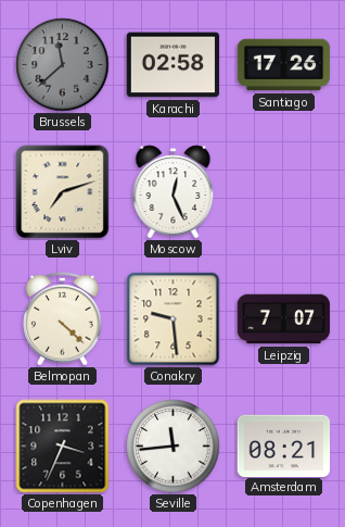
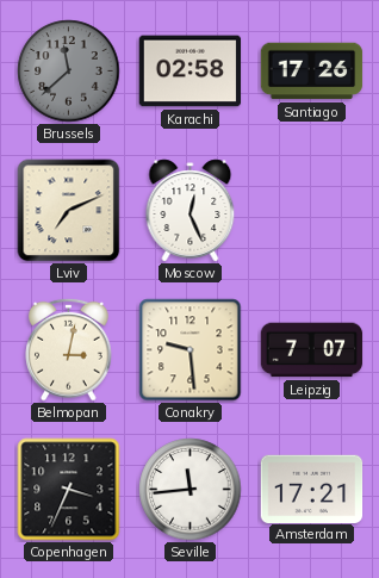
Lviv: 7:12 -> 7:11
Belmopan: 4:22 -> 3:02
Amsterdam: 08:21 -> 17:21
